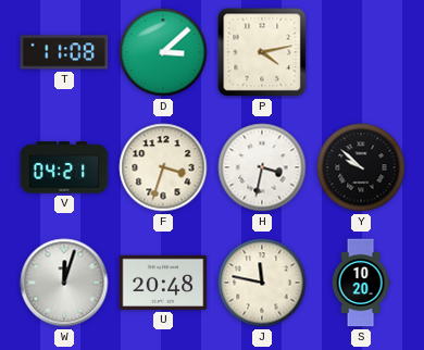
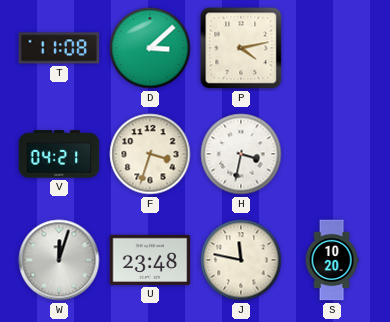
Y: 9:52 -> none
U: 20:48 -> 23:48
